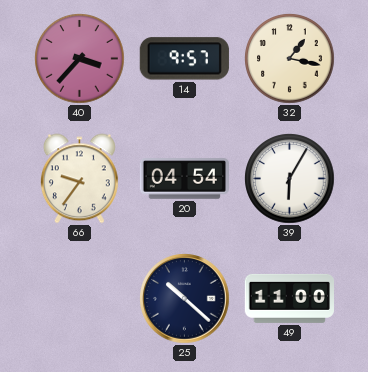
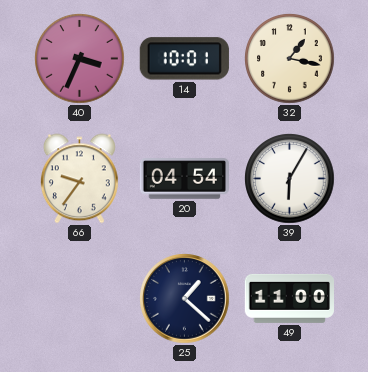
40: 3:37 -> 3:34
14: 9:57 -> 10:01
25: 10:22 -> 1:22
